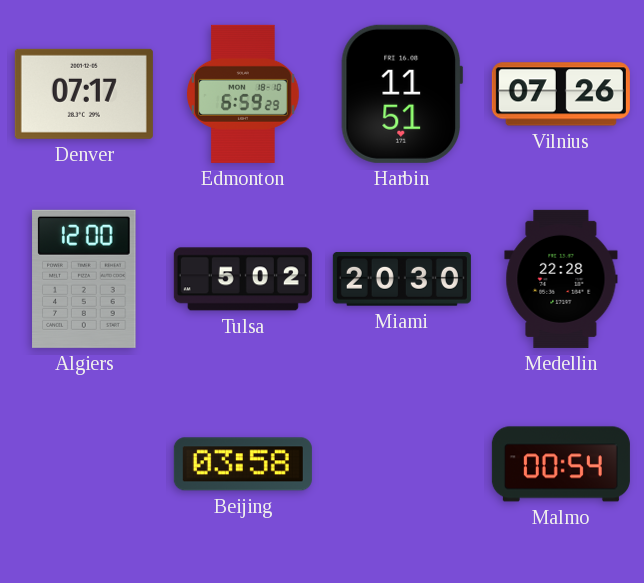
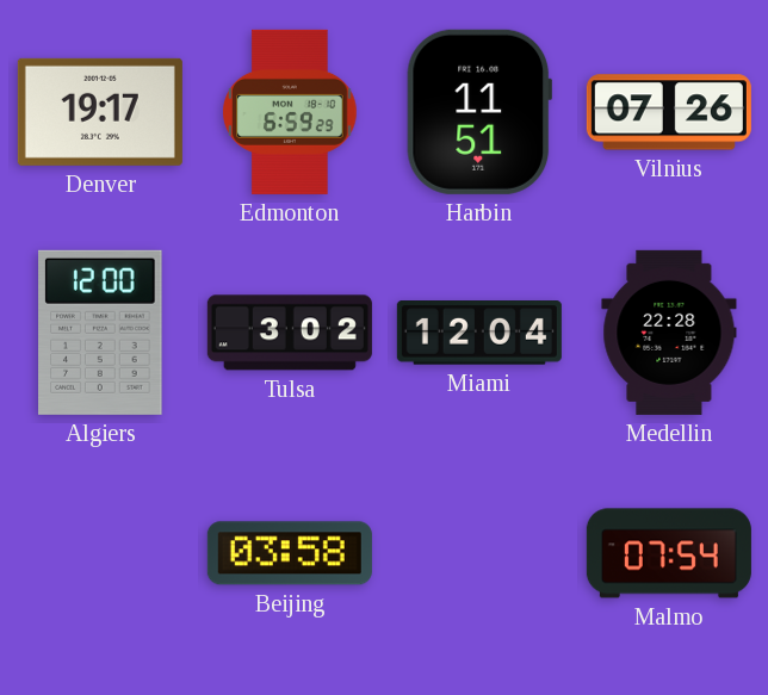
Denver: 07:17 -> 19:17
Tulsa: 5:02 -> 3:02
Miami: 20:30 -> 12:04
Malmo: 00:54 -> 07:54
